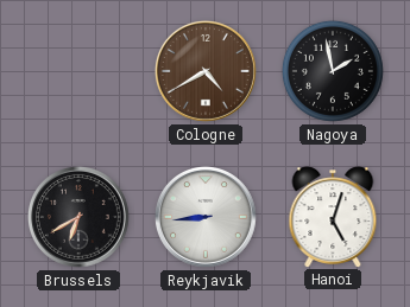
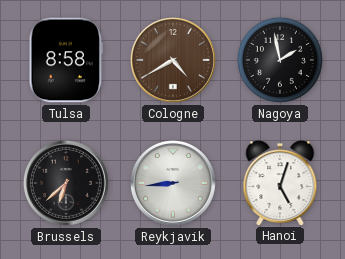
Tulsa: none -> 8:58
Brussels: 6:40 -> 6:38
